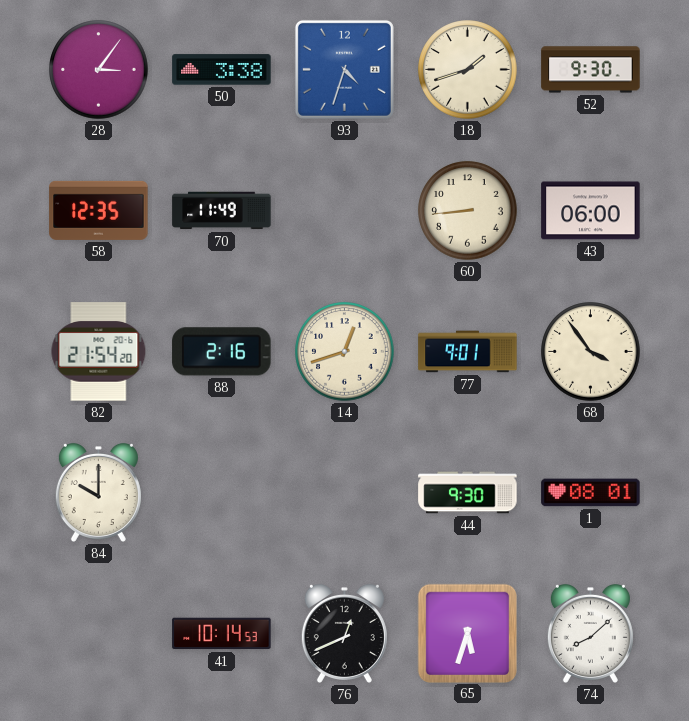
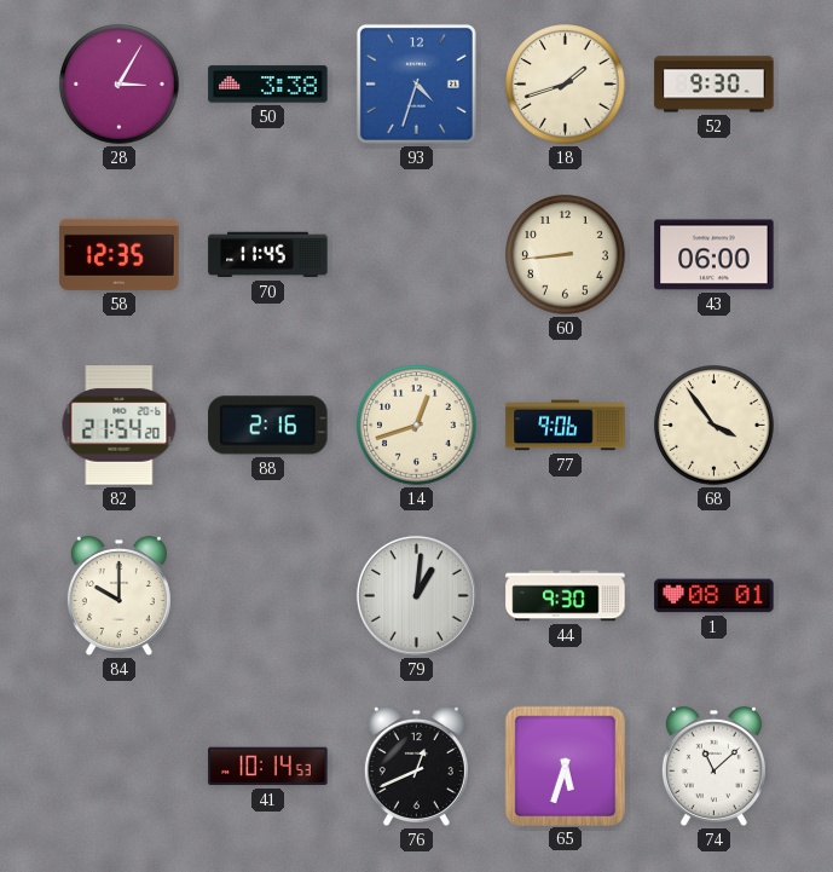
28: 3:06 -> 3:05
70: 11:49 -> 11:45
77: 9:01 -> 9:06
79: none -> 1:01
74: 8:08 -> 11:08
